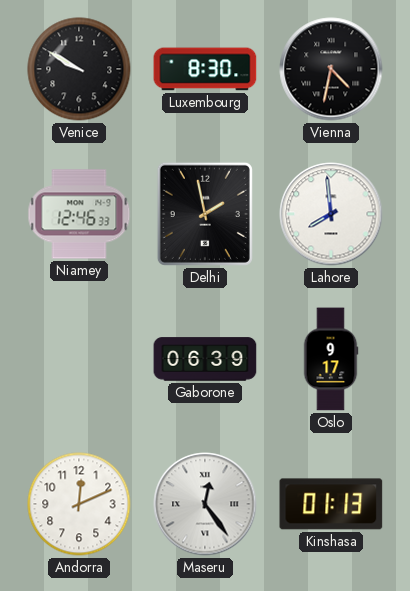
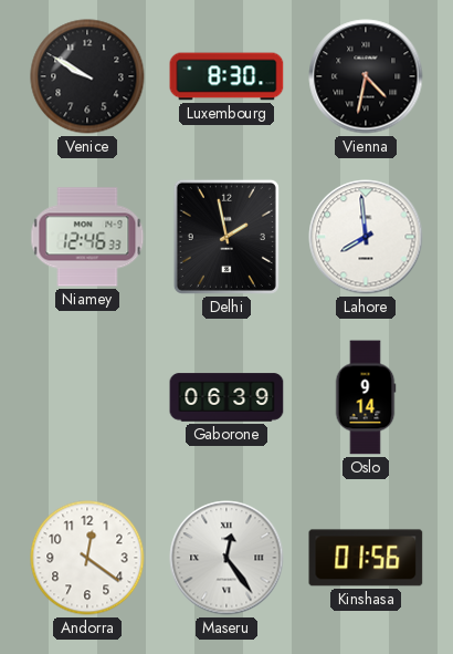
Oslo: 9:17 -> 9:14
Andorra: 12:11 -> 12:21
Kinshasa: 01:13 -> 01:56
